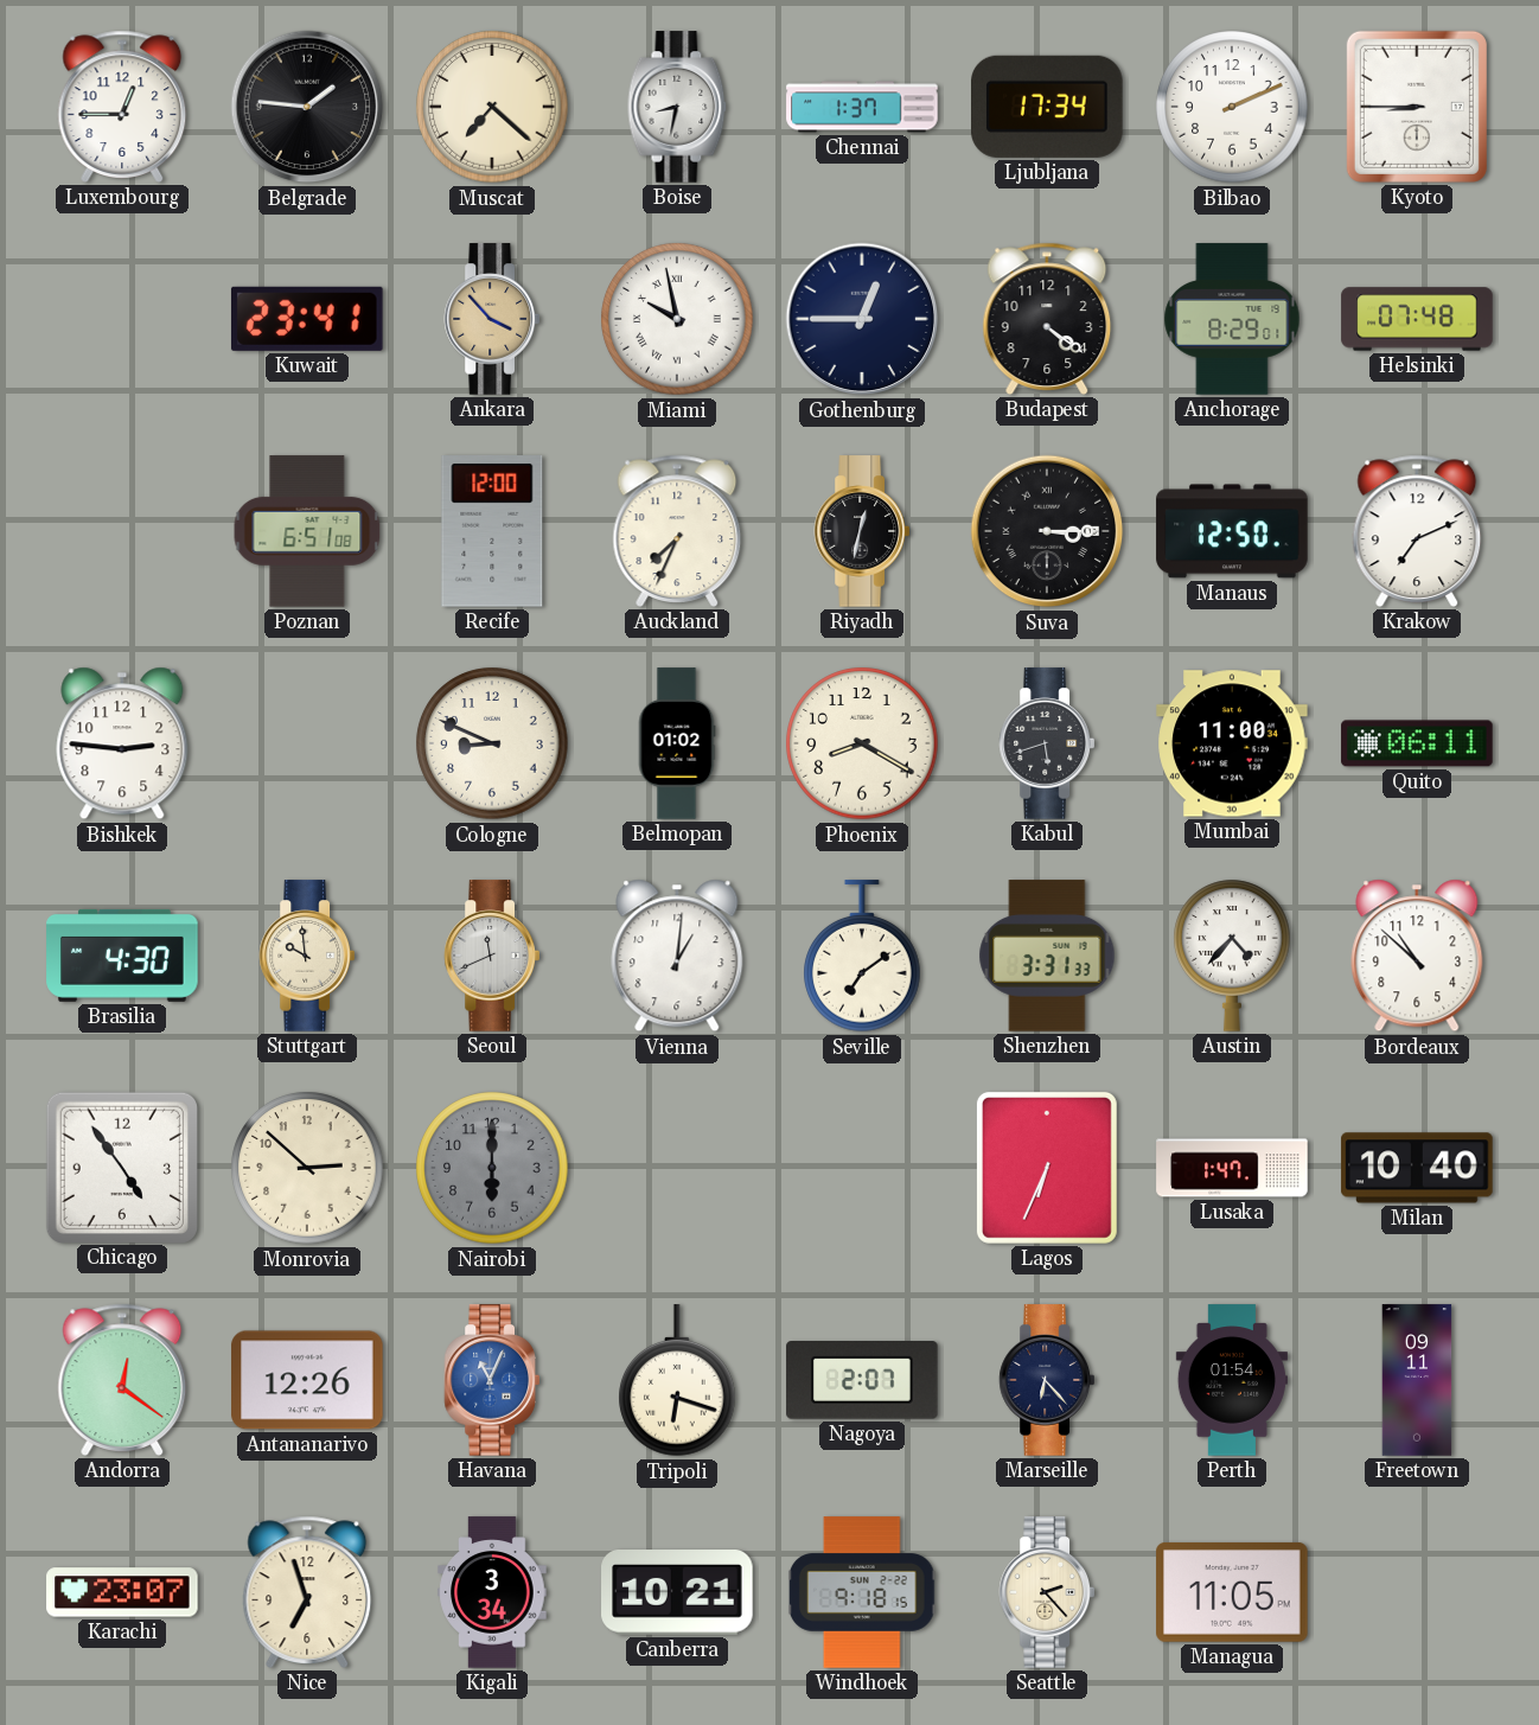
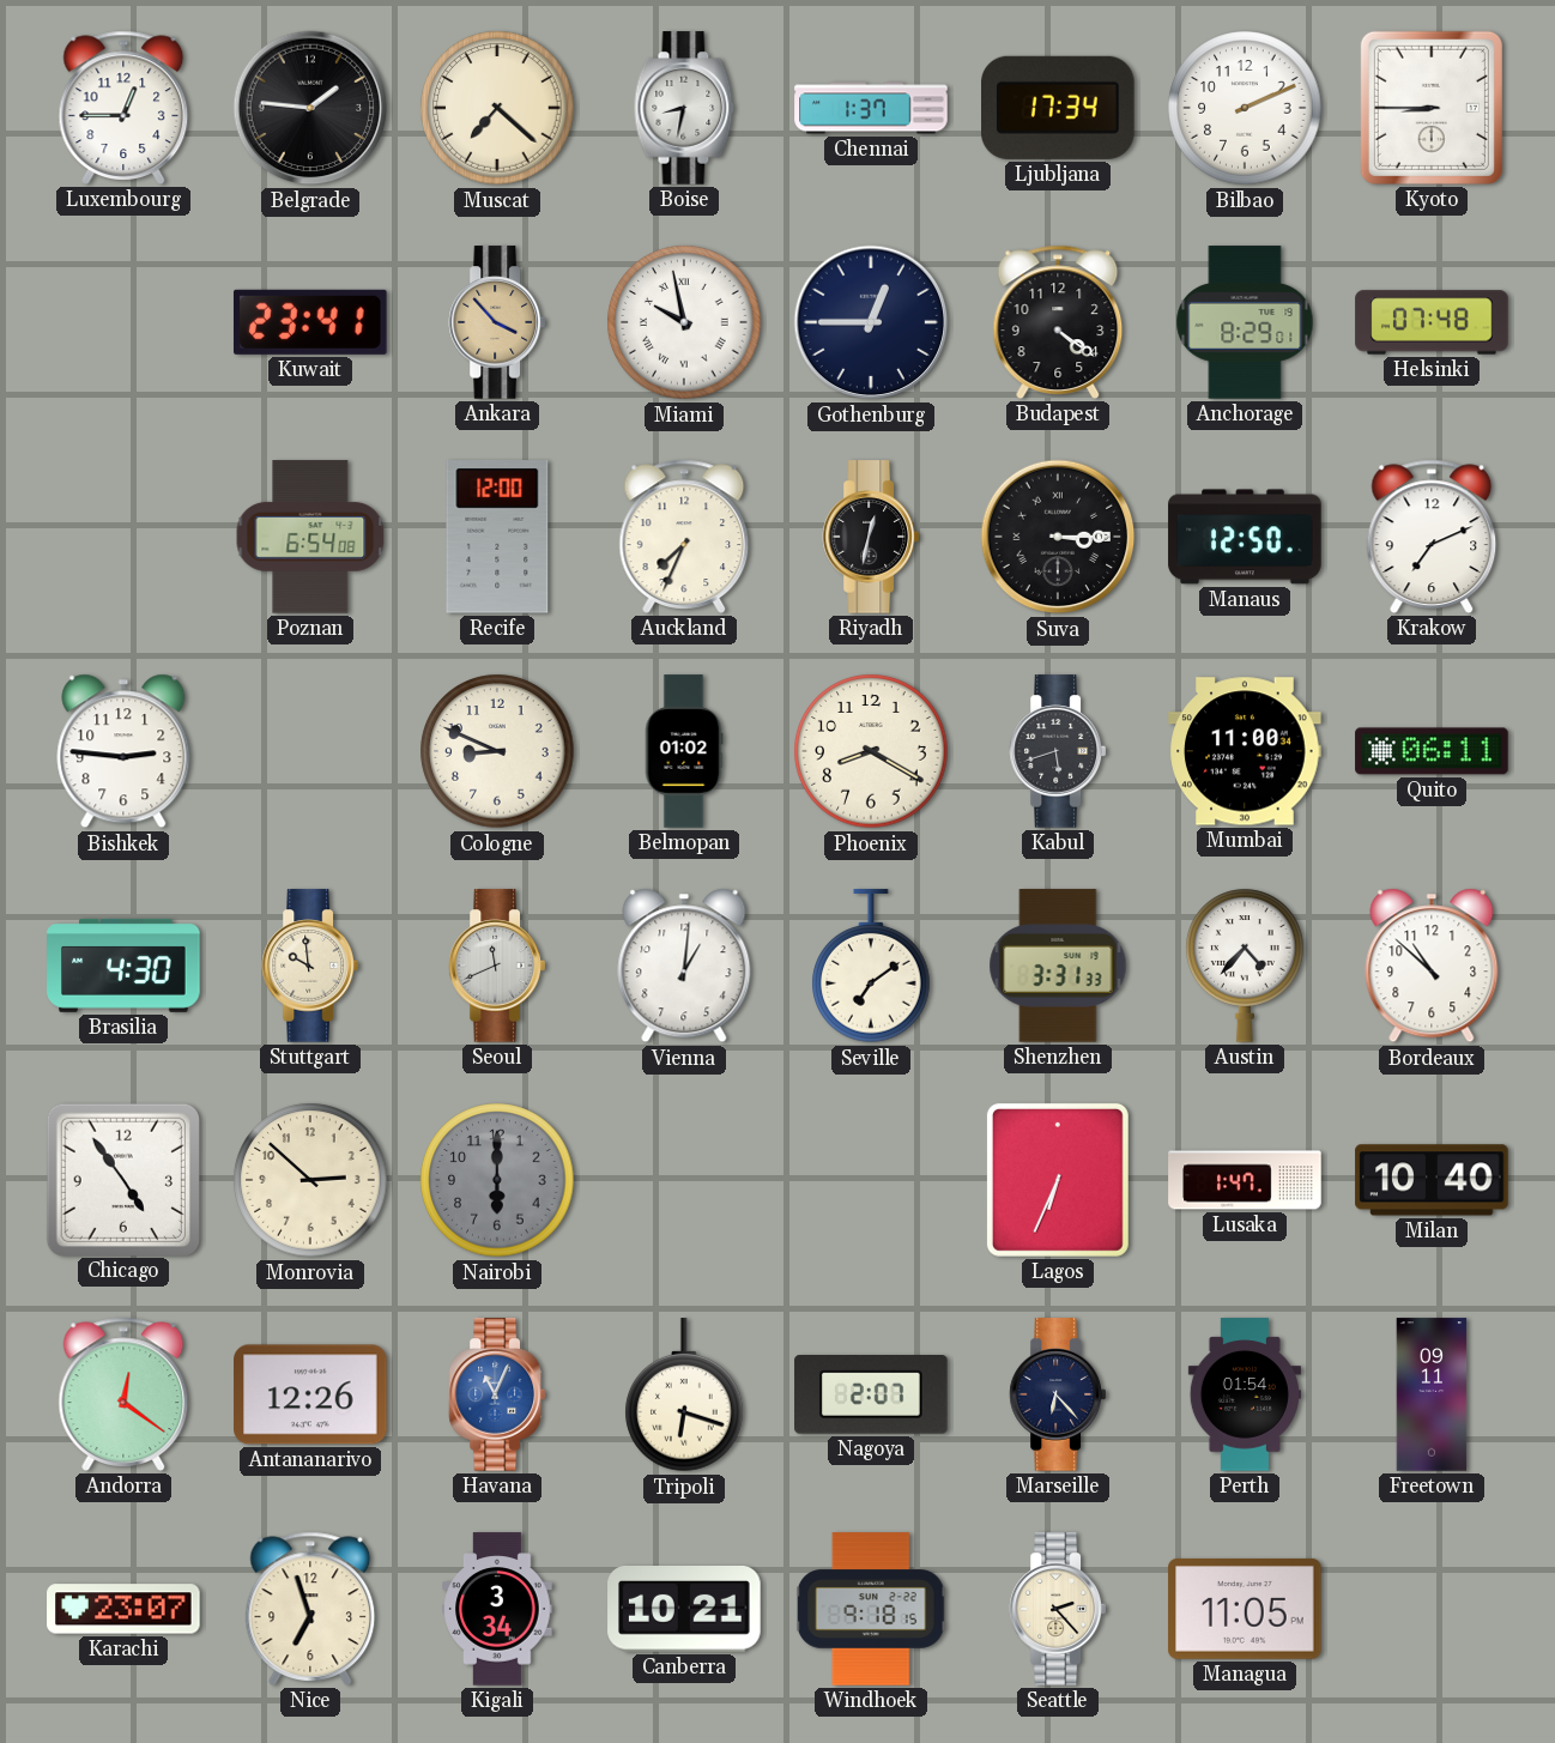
Poznan: 6:51 -> 6:54
